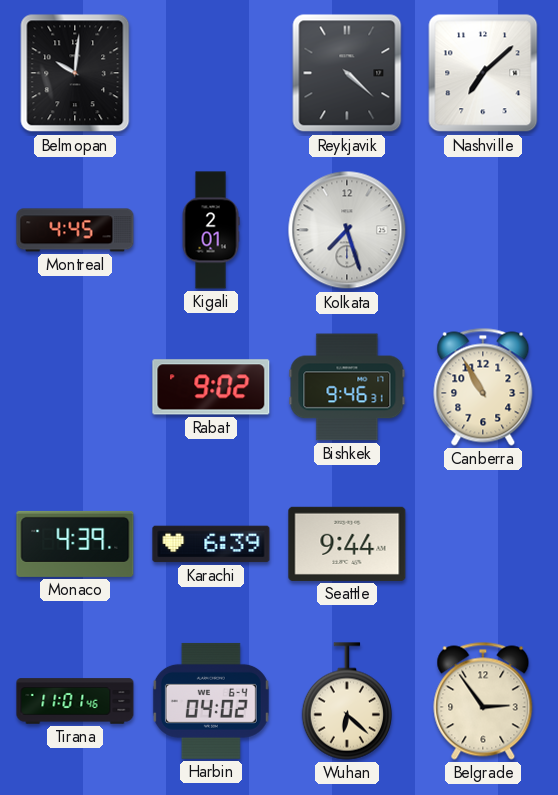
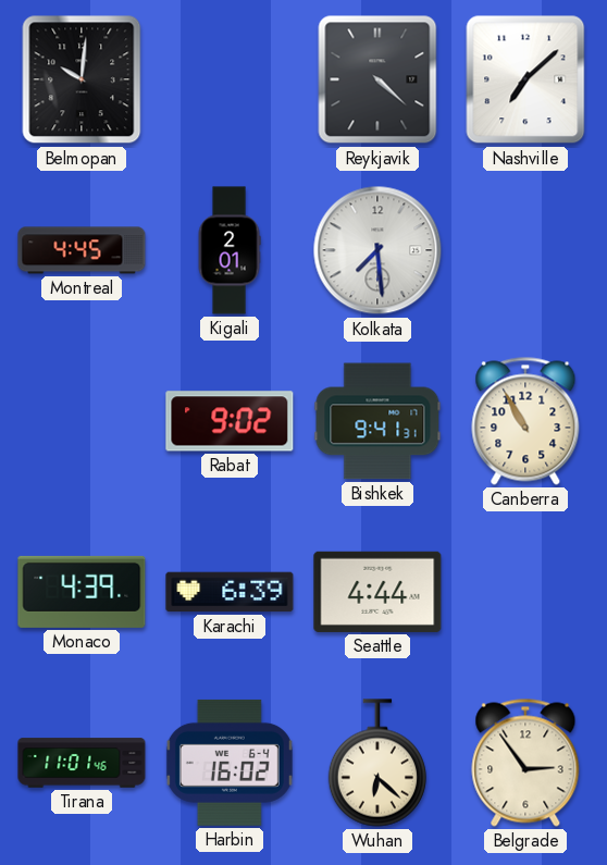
Kolkata: 7:27 -> 7:29
Bishkek: 9:46 -> 9:41
Seattle: 9:44 -> 4:44
Harbin: 04:02 -> 16:02
